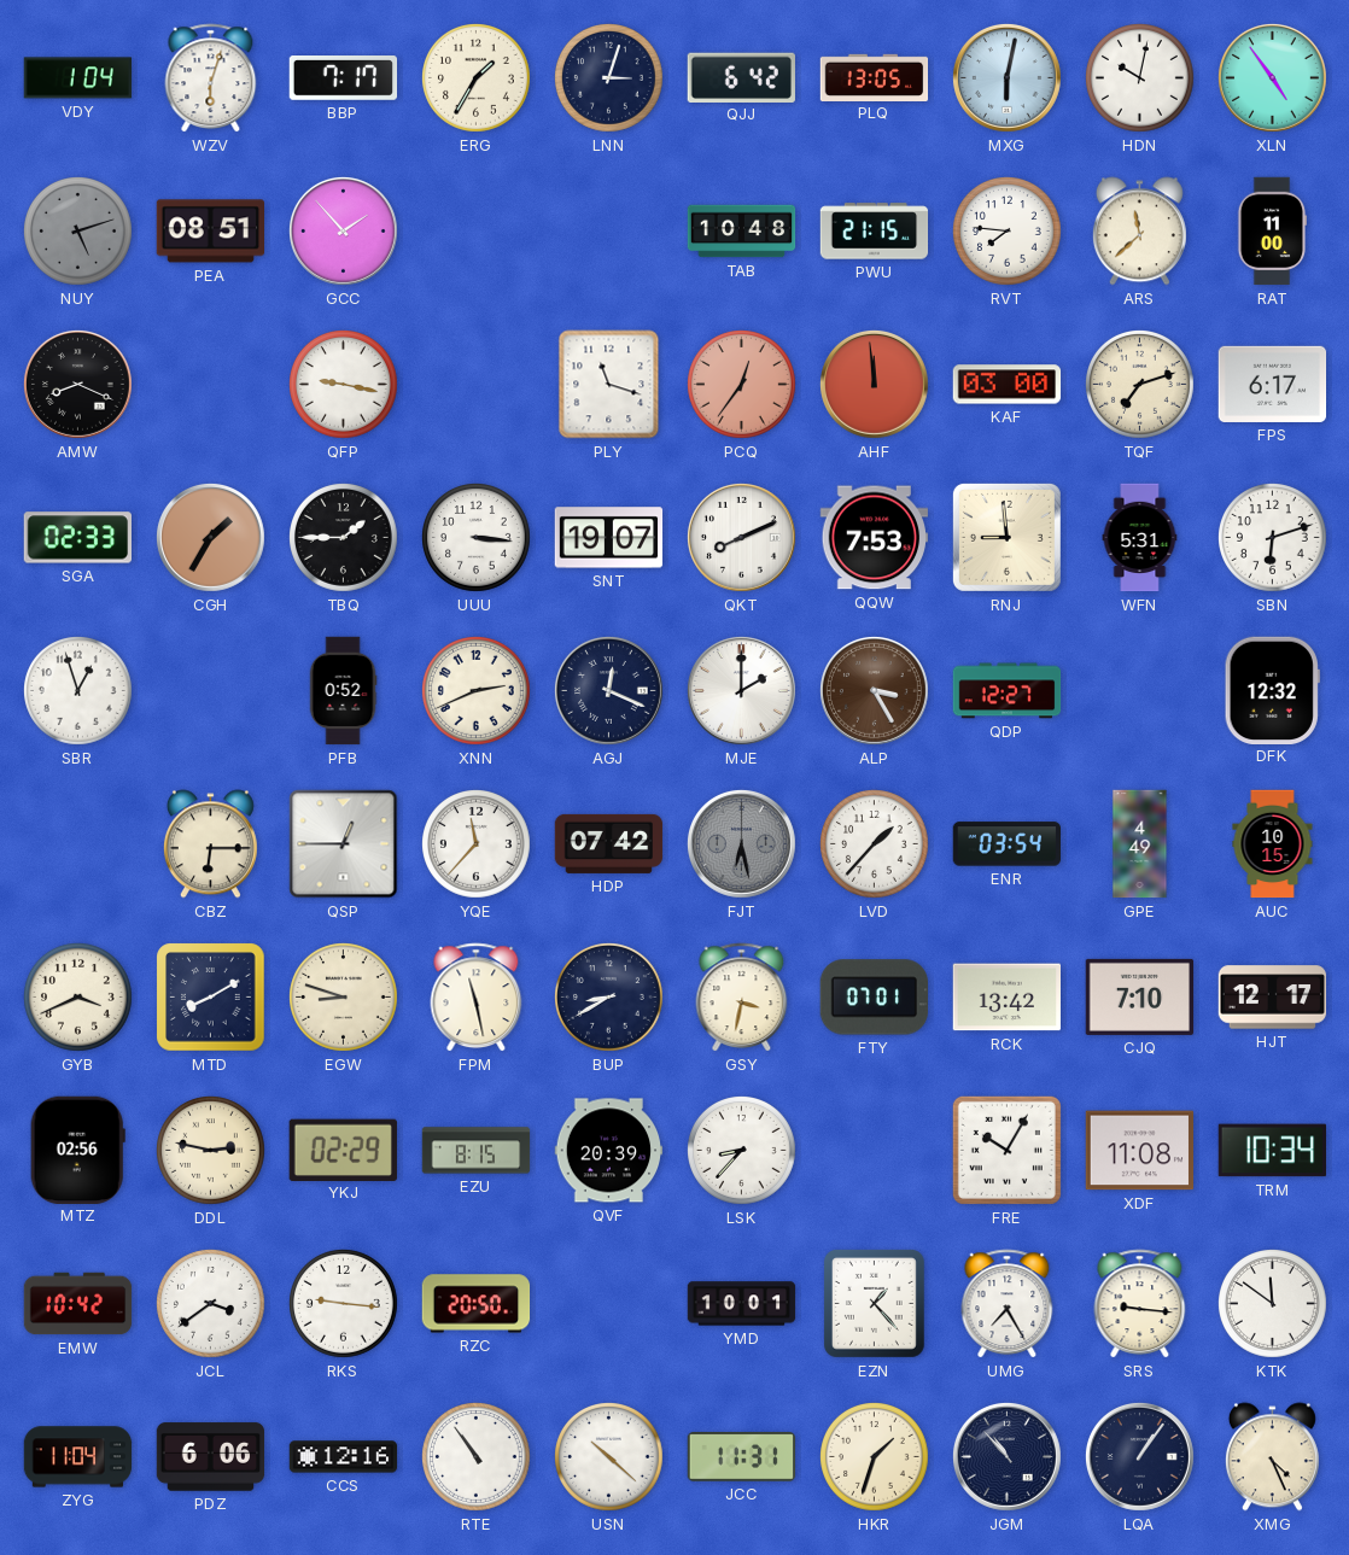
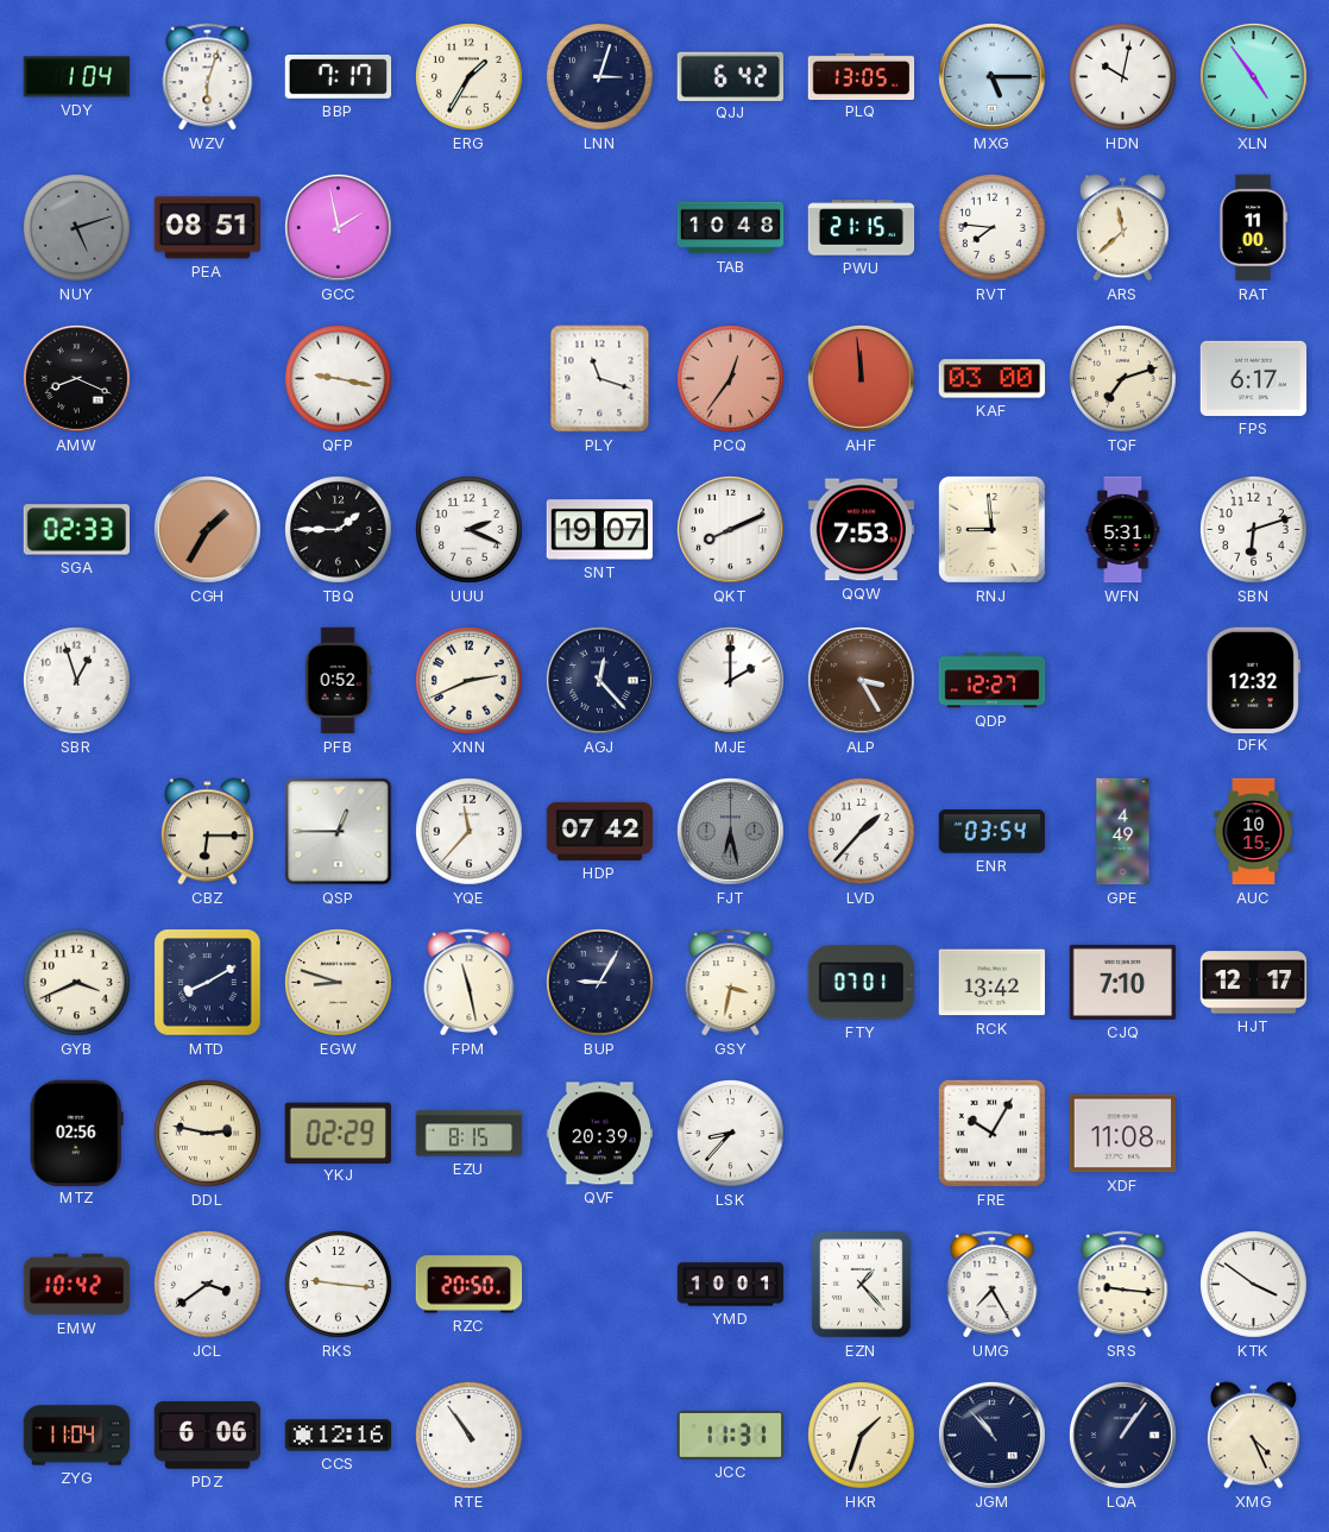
MXG: 6:02 -> 5:15
GCC: 1:53 -> 1:58
UUU: 3:16 -> 2:19
AGJ: 12:19 -> 12:23
BUP: 8:40 -> 9:05
TRM: 10:34 -> none
KTK: 11:51 -> 3:51
USN: 10:22 -> none
